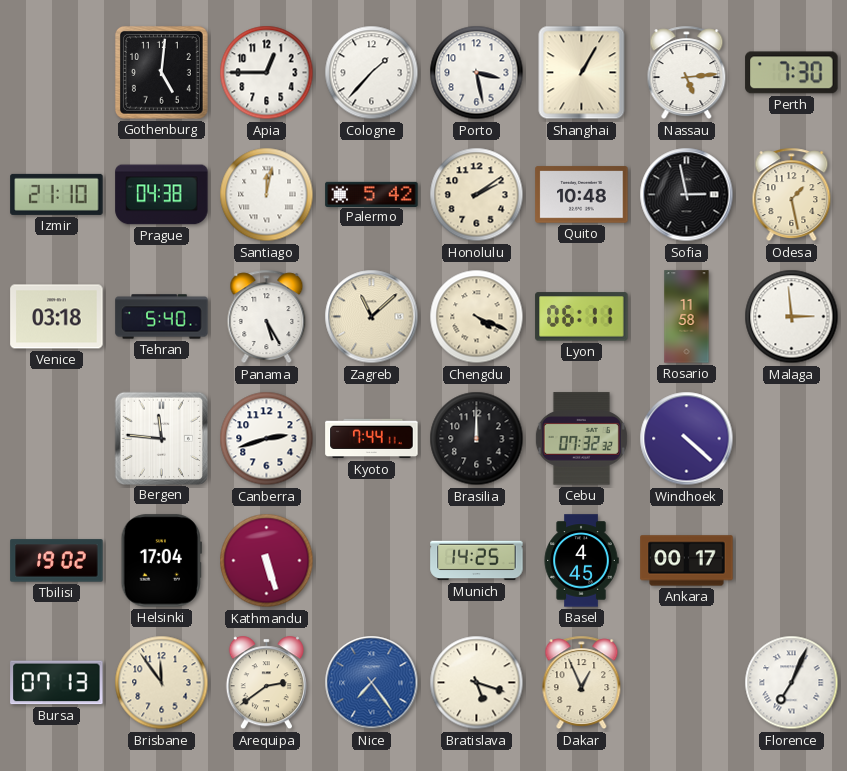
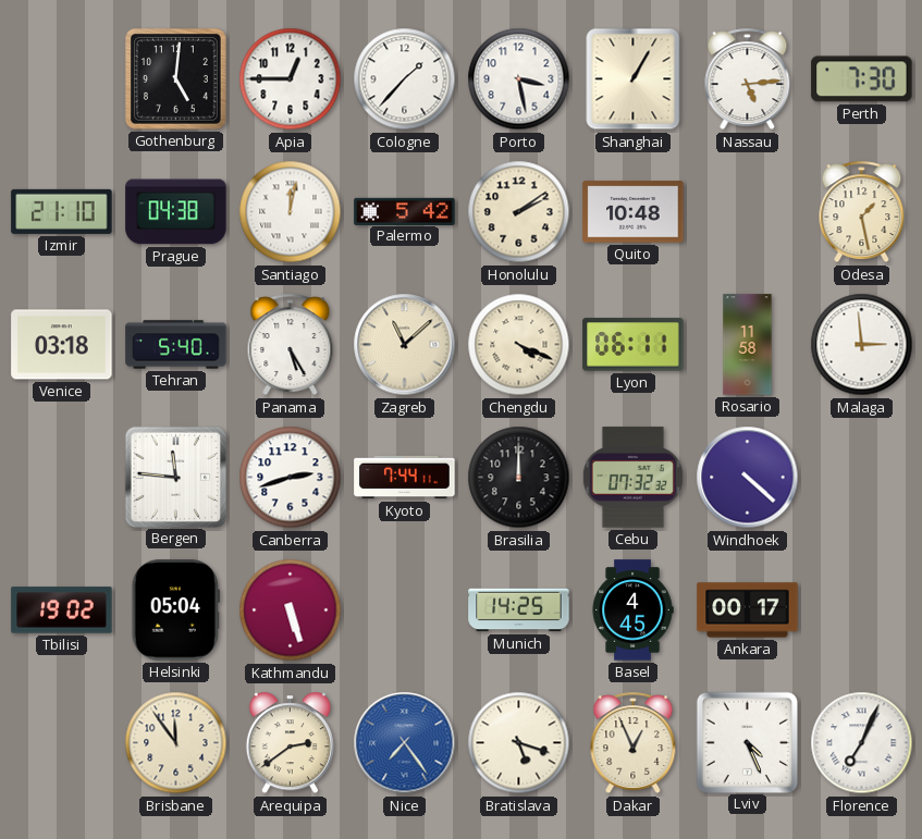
Sofia: 2:58 -> none
Helsinki: 17:04 -> 05:04
Bursa: 07:13 -> none
Lviv: none -> 4:26
